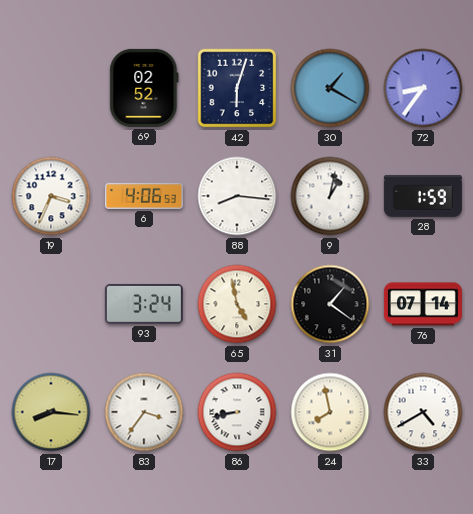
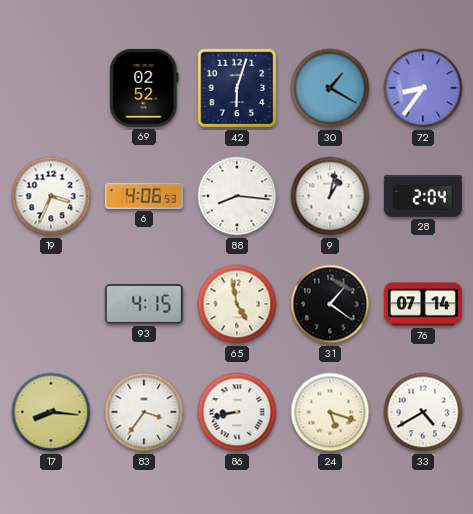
28: 1:59 -> 2:04
93: 3:24 -> 4:15
24: 7:58 -> 5:18
